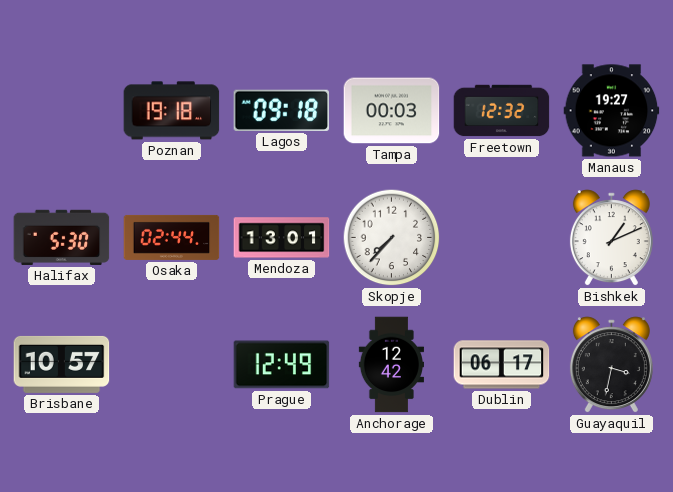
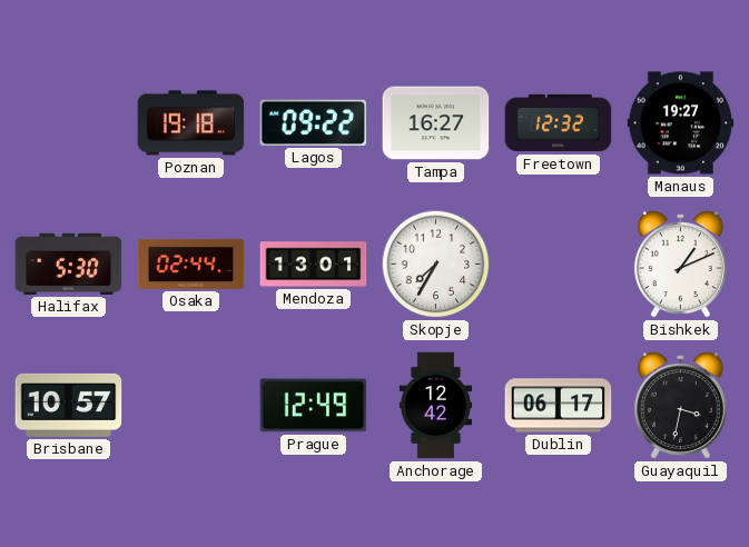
Lagos: 09:18 -> 09:22
Tampa: 00:03 -> 16:27
Skopje: 7:37 -> 7:35
